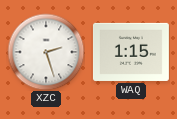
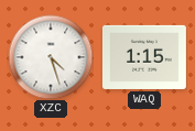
XZC: 2:27 -> 4:27
